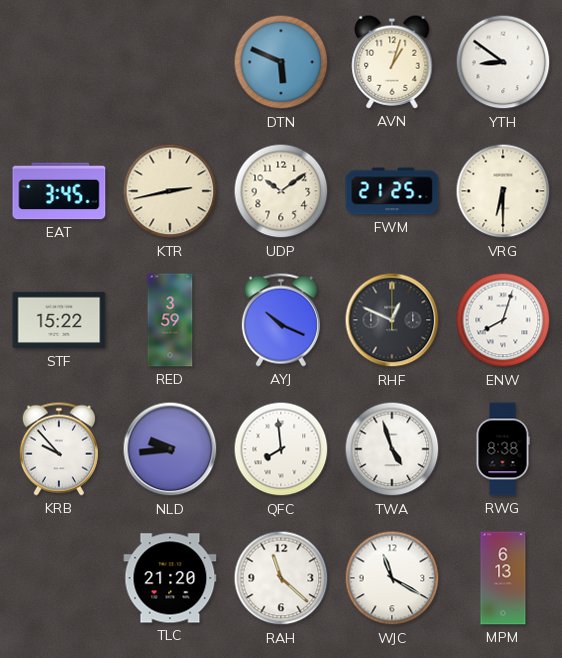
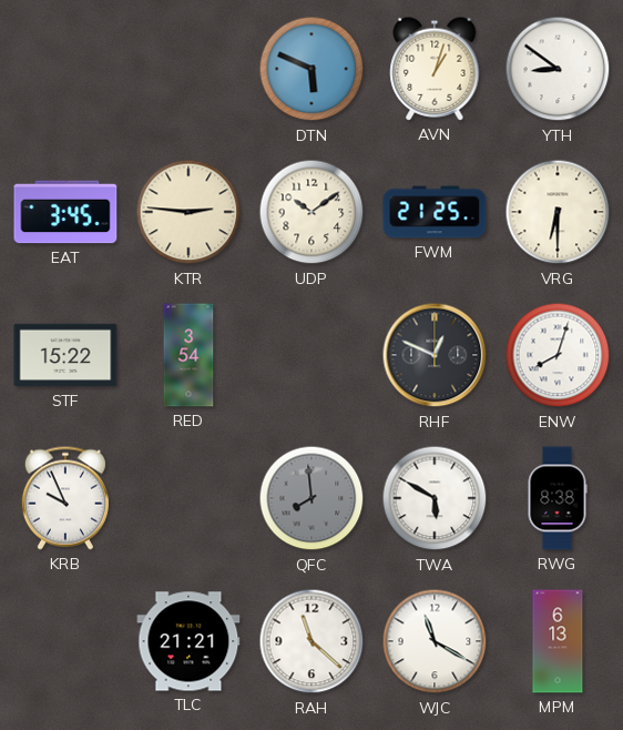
KTR: 2:43 -> 2:46
RED: 3:59 -> 3:54
AYJ: 10:19 -> none
KRB: 9:53 -> 9:56
NLD: 9:44 -> none
QFC dial: white -> grey
TWA: 4:57 -> 5:50
TLC: 21:20 -> 21:21
